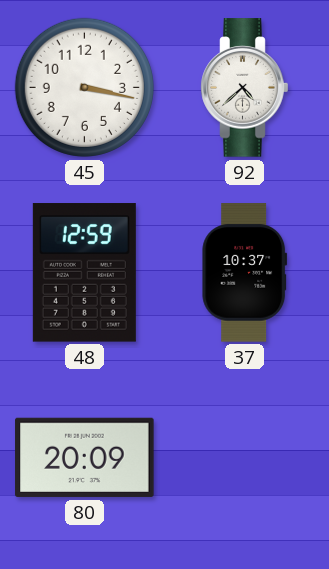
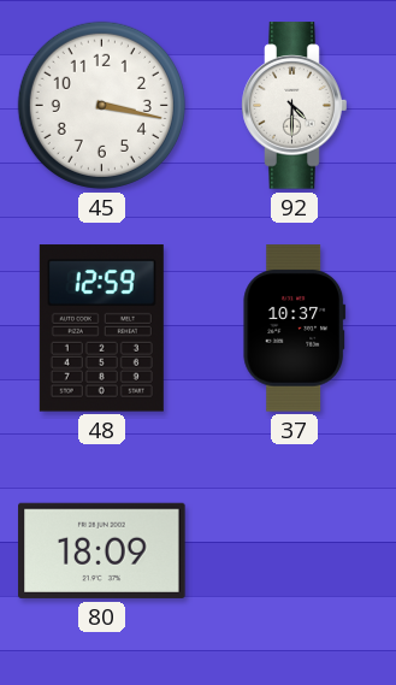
92: 4:38 -> 4:30
80: 20:09 -> 18:09
